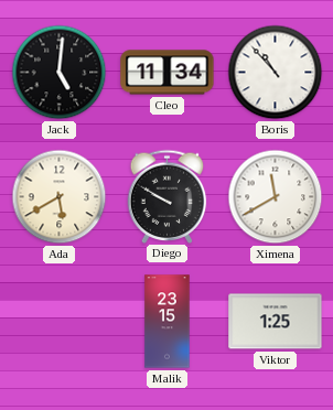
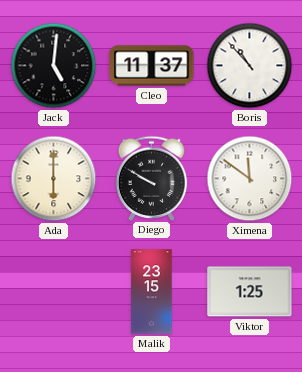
Cleo: 11:34 -> 11:37
Ada: 5:40 -> 6:00
Ximena: 11:40 -> 11:51
